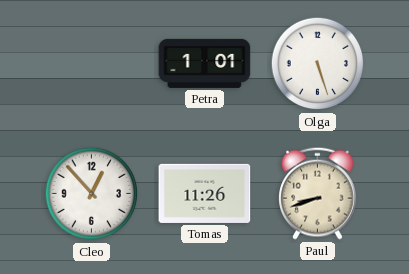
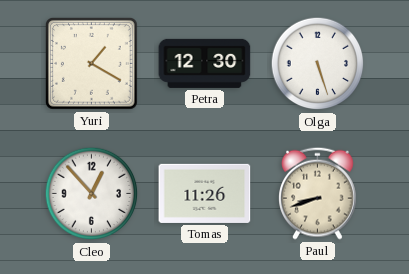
Yuri: none -> 1:20
Petra: 1:01 -> 12:30
